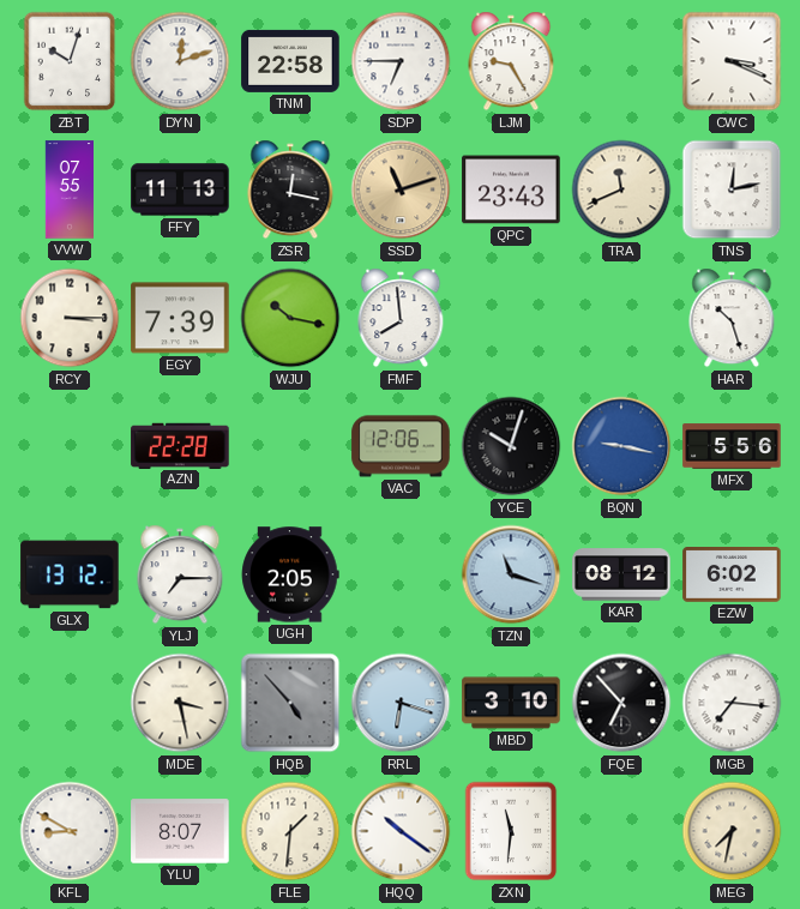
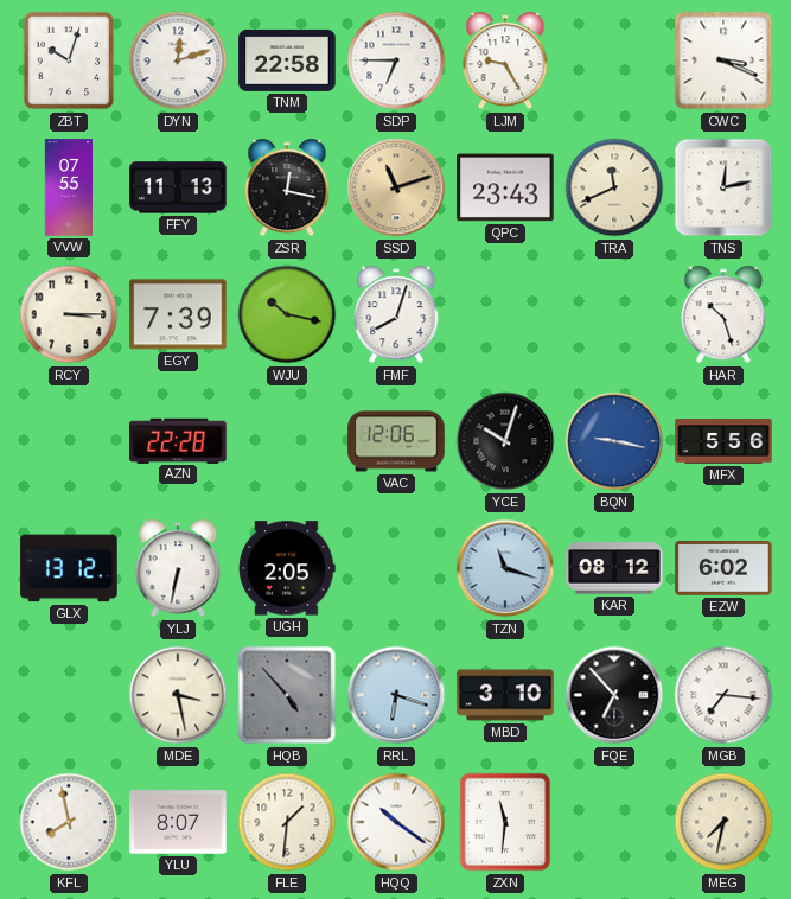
FMF: 7:59 -> 8:03
YLJ: 7:15 -> 6:32
KFL: 8:50 -> 7:58
